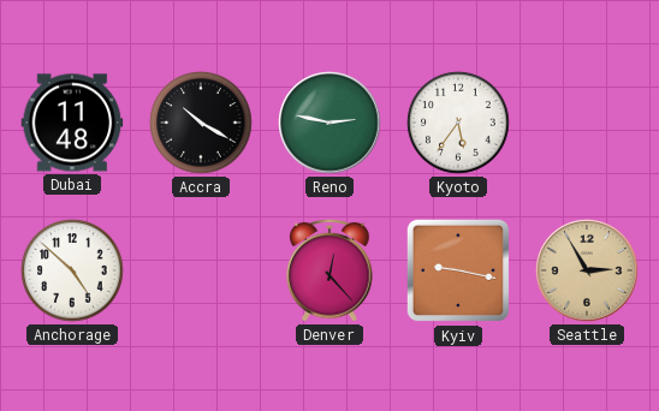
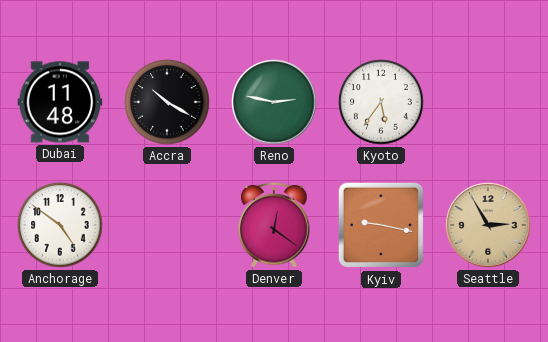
Anchorage: 4:52 -> 4:51
Denver: 12:23 -> 12:21
